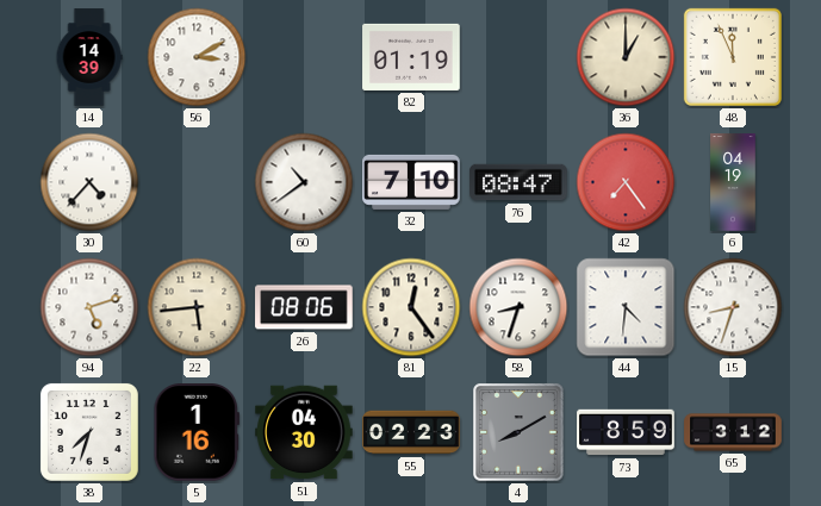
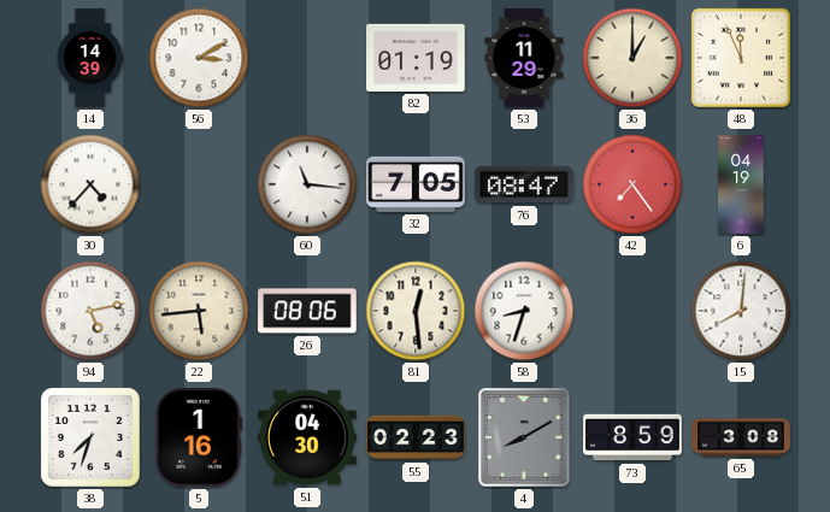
53: none -> 11:29
60: 10:39 -> 11:16
32: 7:10 -> 7:05
94: 5:12 -> 5:13
81: 12:24 -> 12:29
44: 4:31 -> none
15: 8:33 -> 8:01
65: 3:12 -> 3:08
